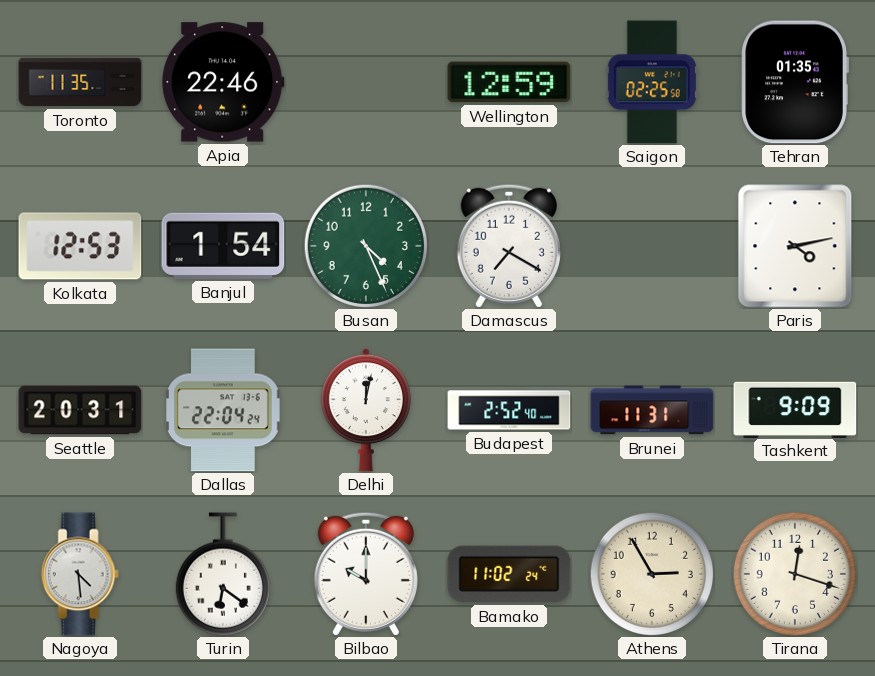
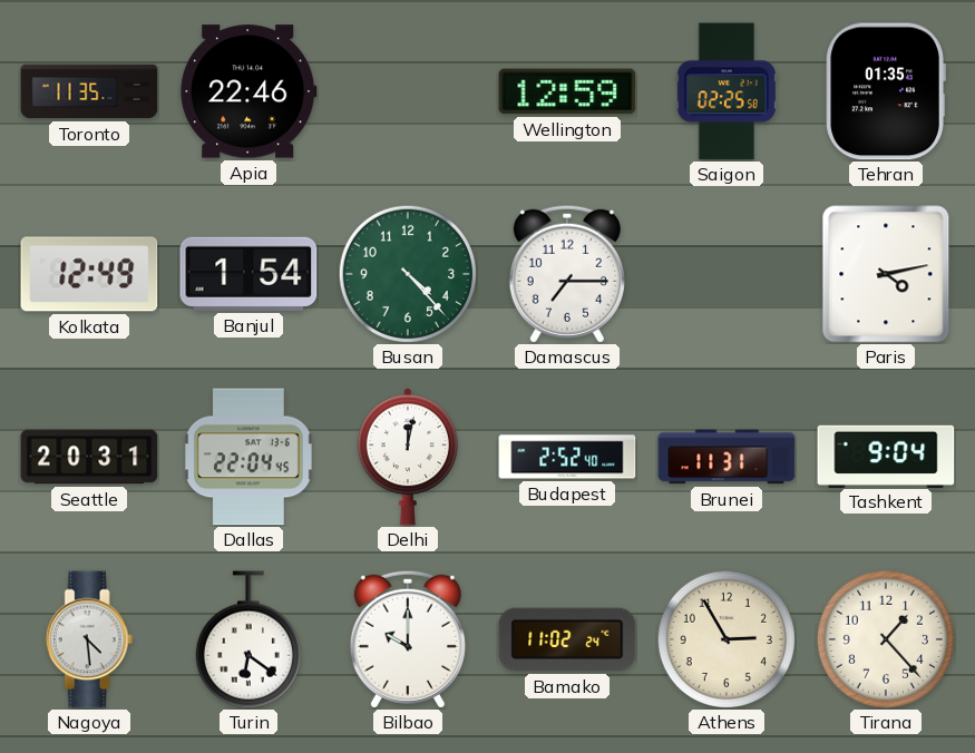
Kolkata: 12:53 -> 12:49
Busan: 4:26 -> 4:23
Damascus: 7:20 -> 7:15
Dallas: 22:04:24 -> 22:04:45
Tashkent: 9:09 -> 9:04
Tirana: 12:18 -> 1:23
